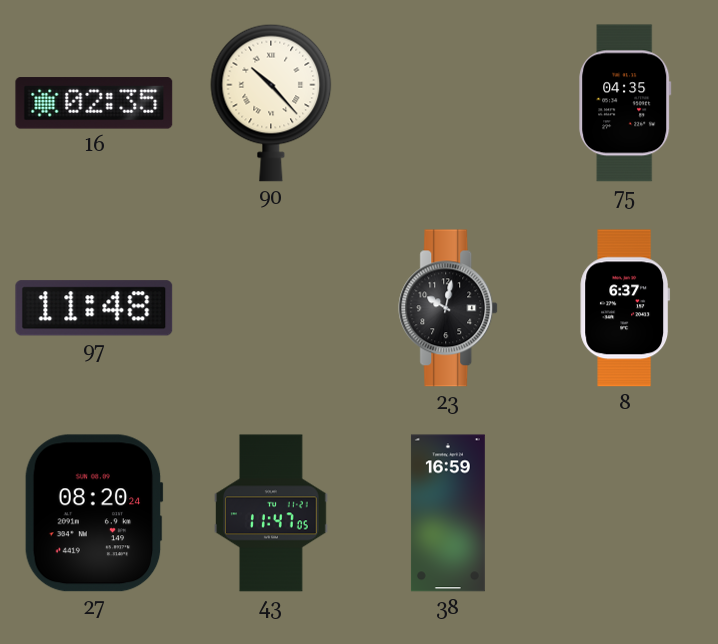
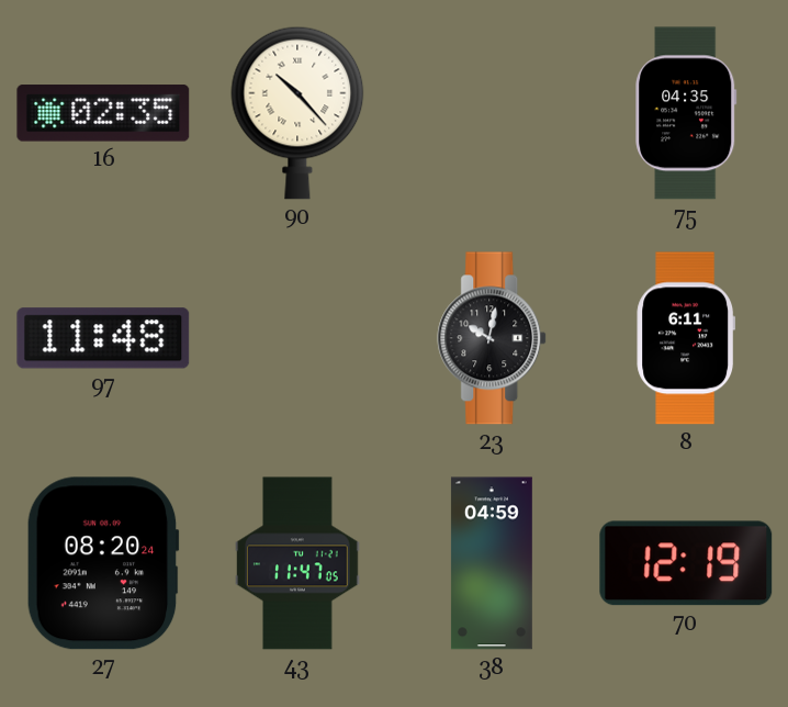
8: 6:37 -> 6:11
38: 16:59 -> 04:59
70: none -> 12:19
